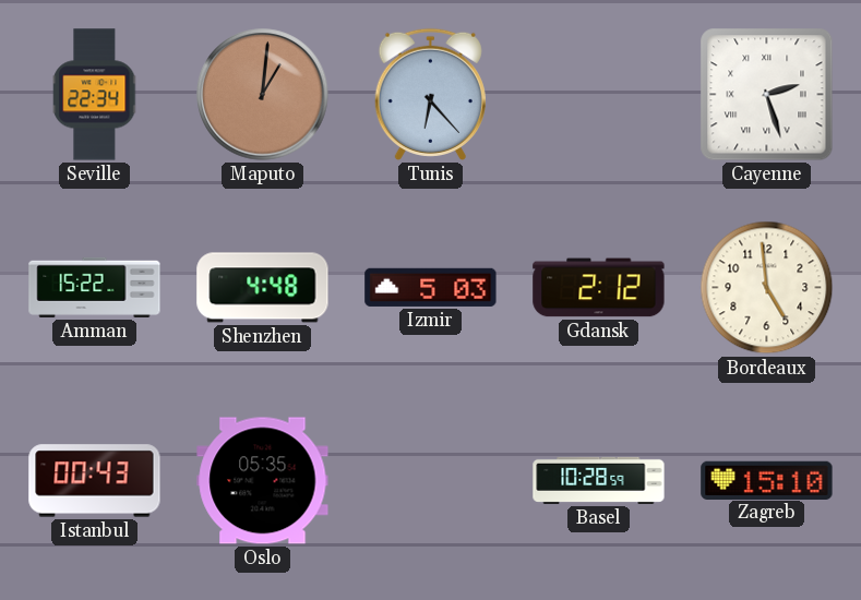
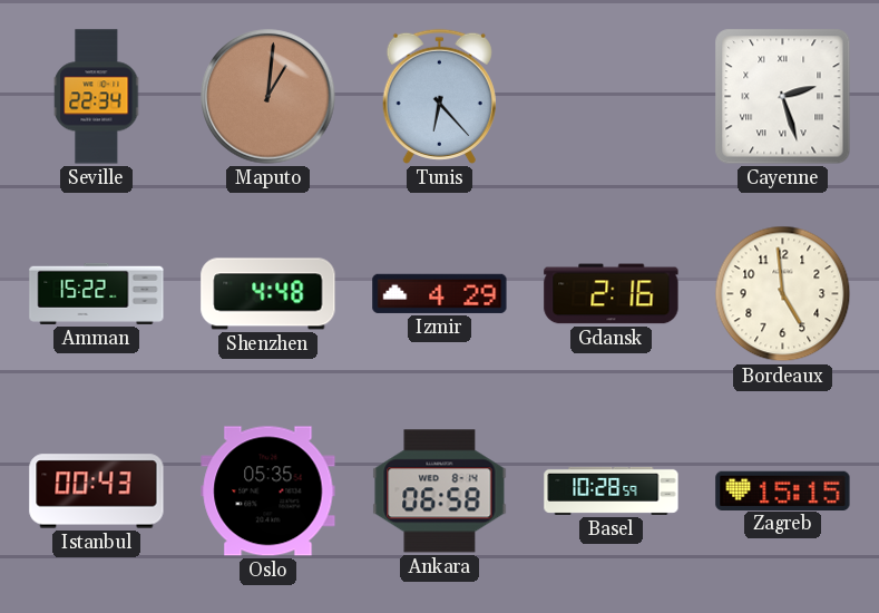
Izmir: 5:03 -> 4:29
Gdansk: 2:12 -> 2:16
Ankara: none -> 06:58
Zagreb: 15:10 -> 15:15
